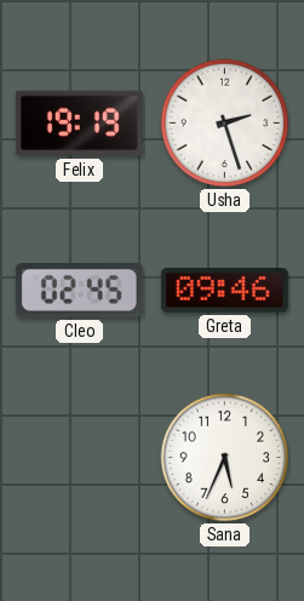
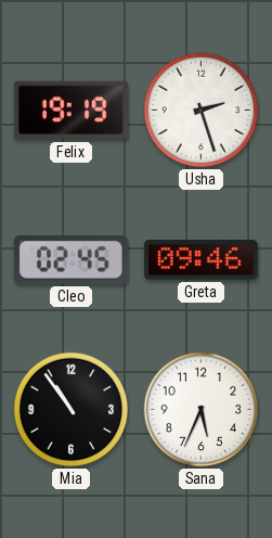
Mia: none -> 10:54
